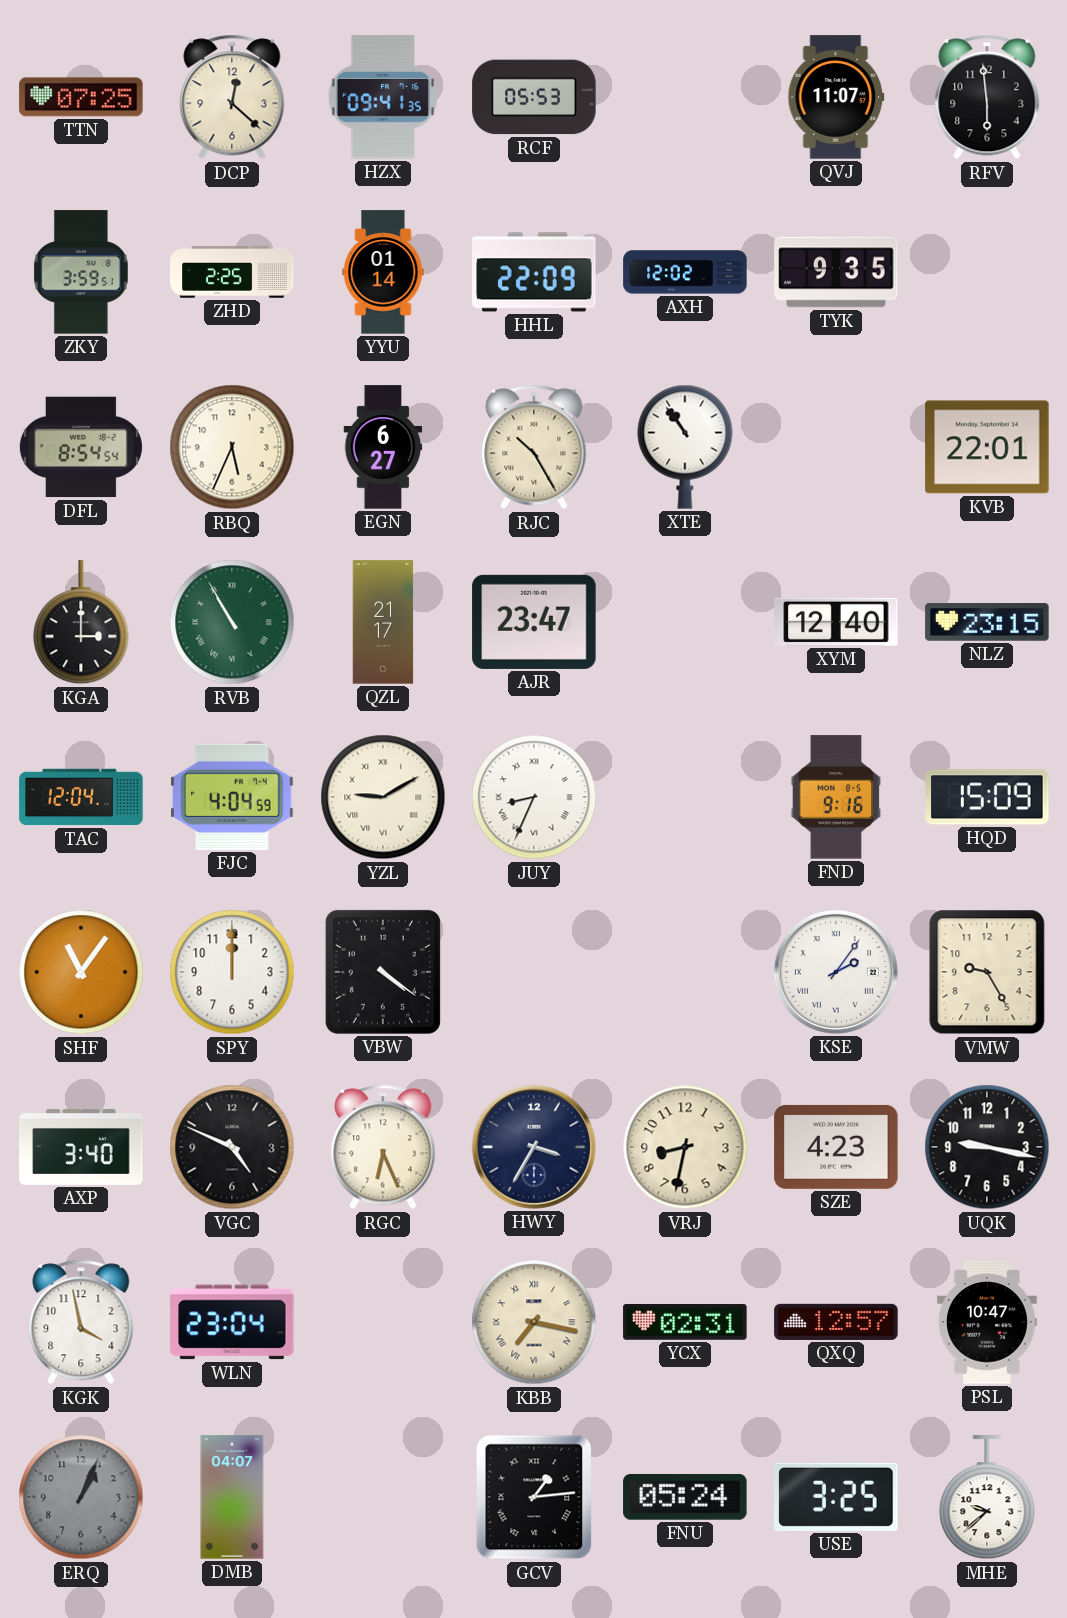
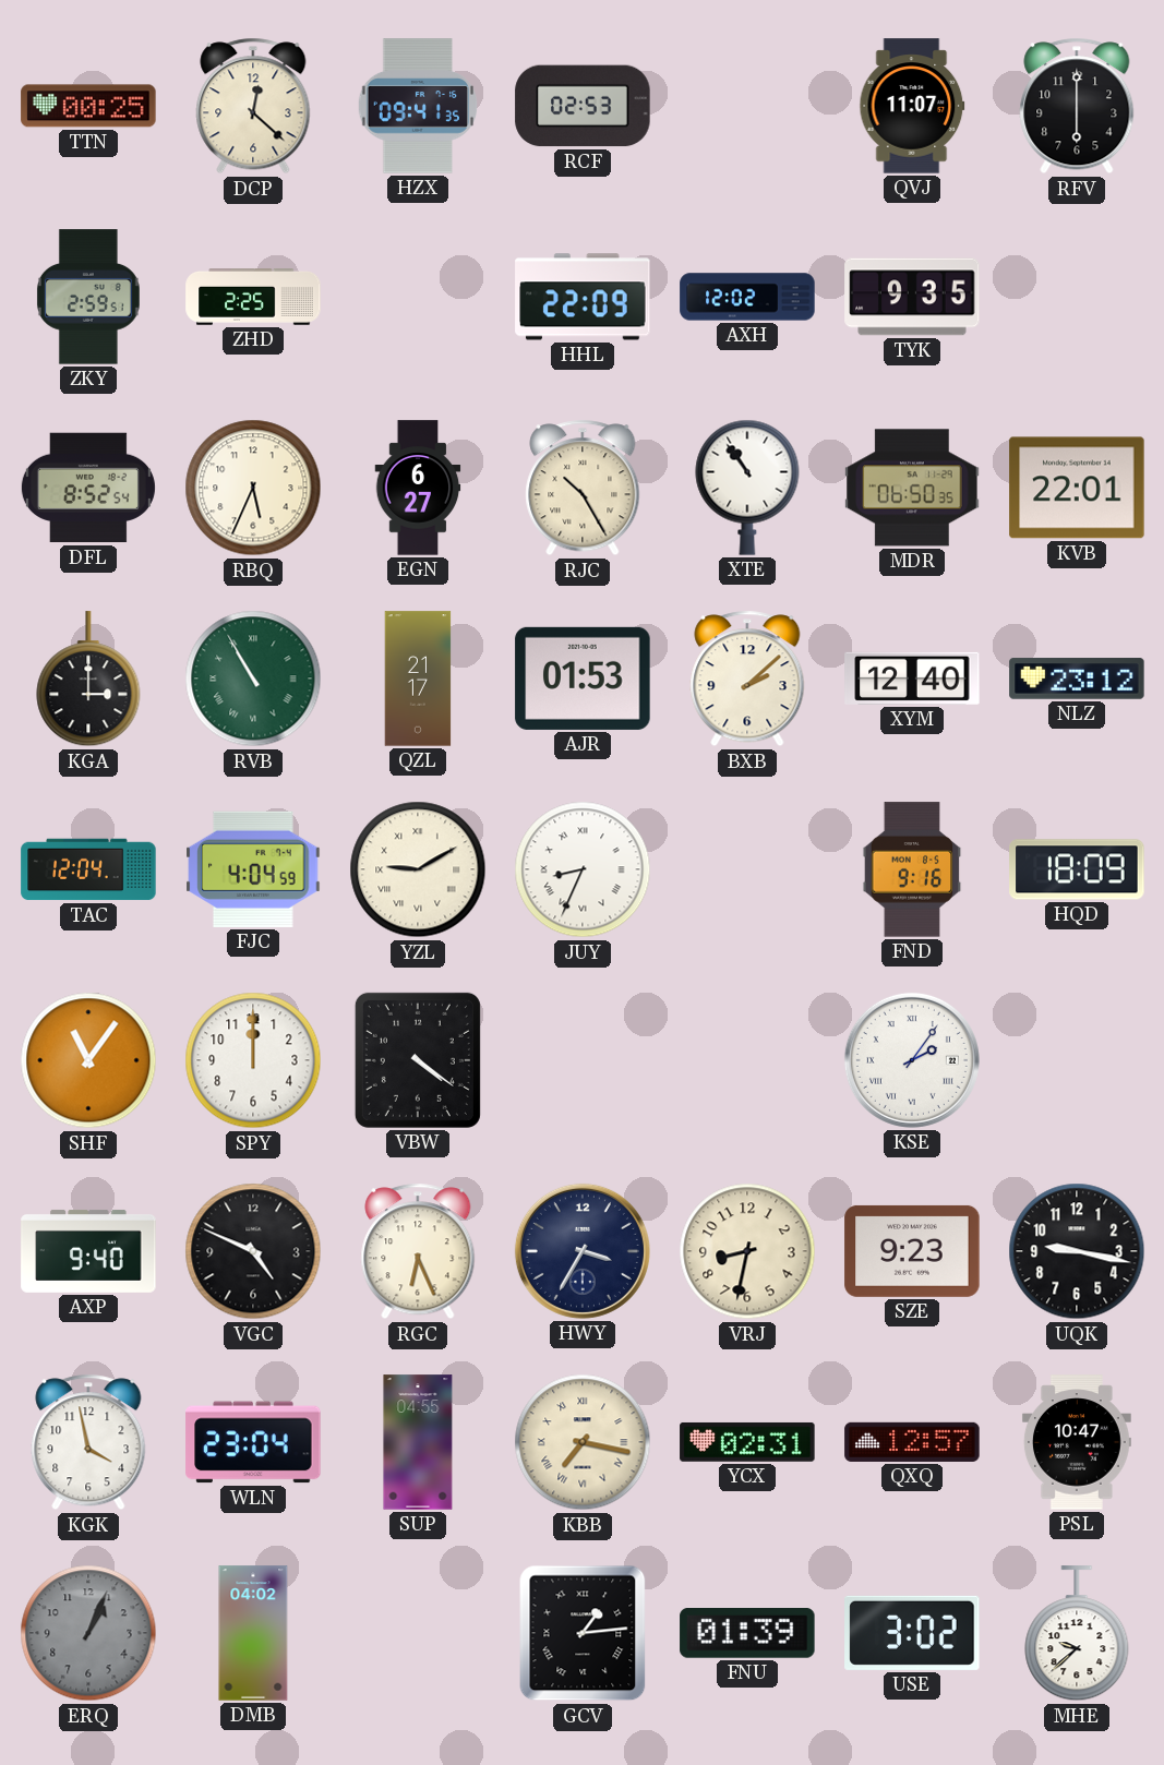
TTN: 07:25 -> 00:25
RCF: 05:53 -> 02:53
RFV: 5:59 -> 6:00
ZKY: 3:59 -> 2:59
YYU: 01:14 -> none
DFL: 8:54 -> 8:52
MDR: none -> 06:50
AJR: 23:47 -> 01:53
BXB: none -> 2:08
NLZ: 23:15 -> 23:12
HQD: 15:09 -> 18:09
VMW: 9:25 -> none
AXP: 3:40 -> 9:40
SZE: 4:23 -> 9:23
SUP: none -> 04:55
DMB: 04:07 -> 04:02
FNU: 05:24 -> 01:39
USE: 3:25 -> 3:02
